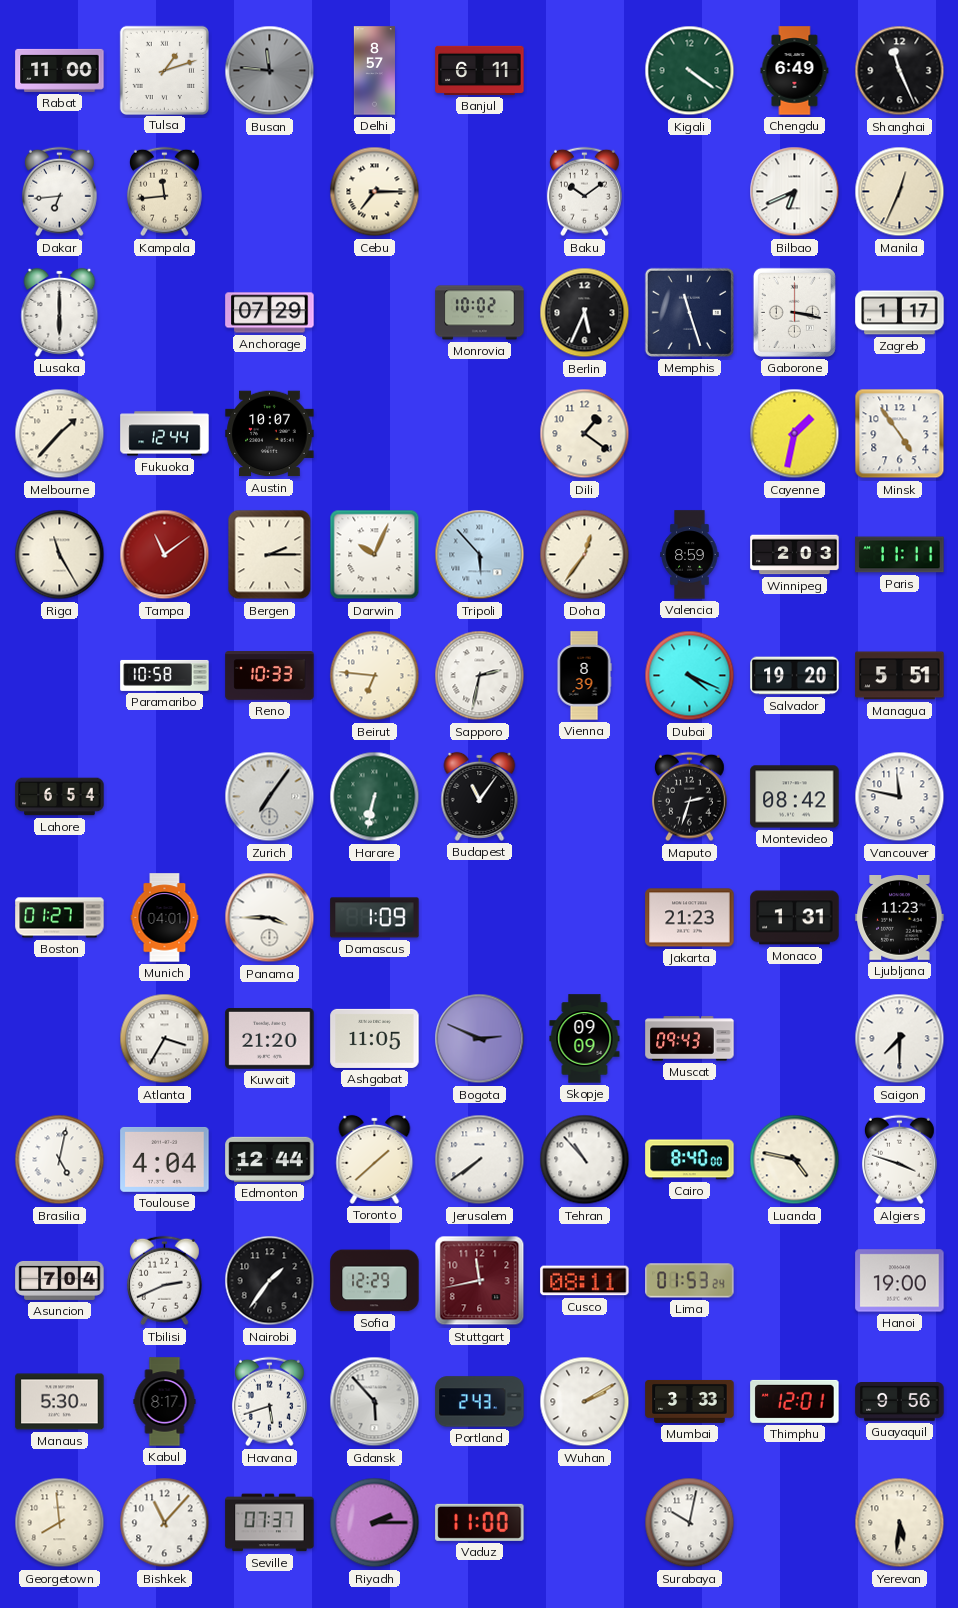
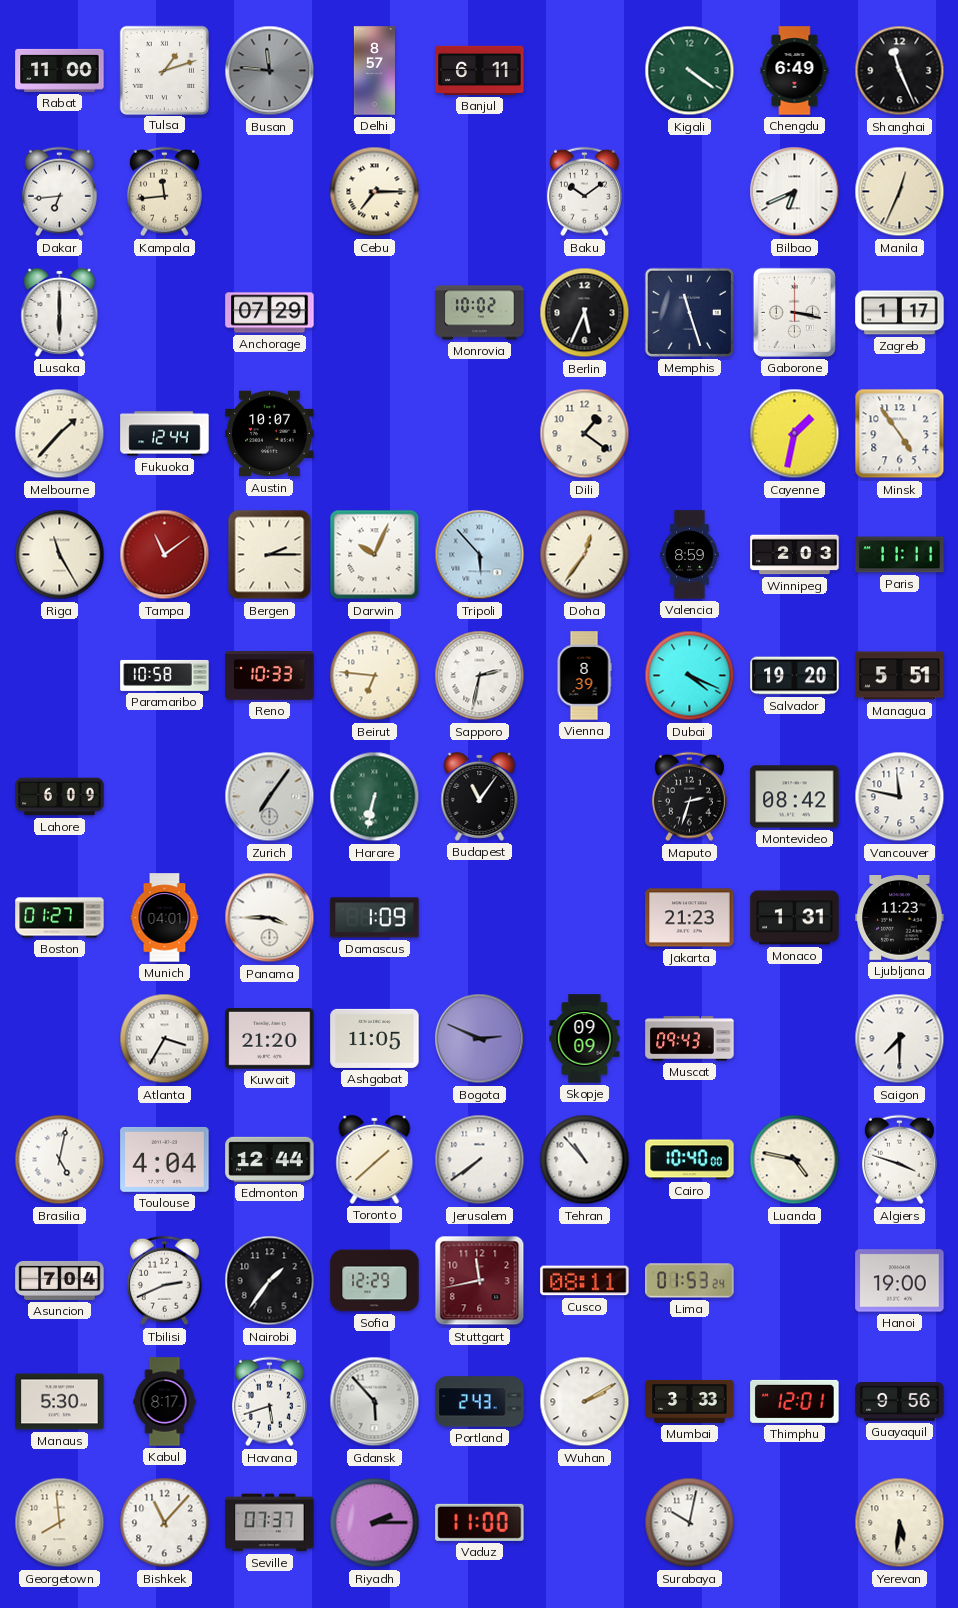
Lahore: 6:54 -> 6:09
Cairo: 8:40 -> 10:40
